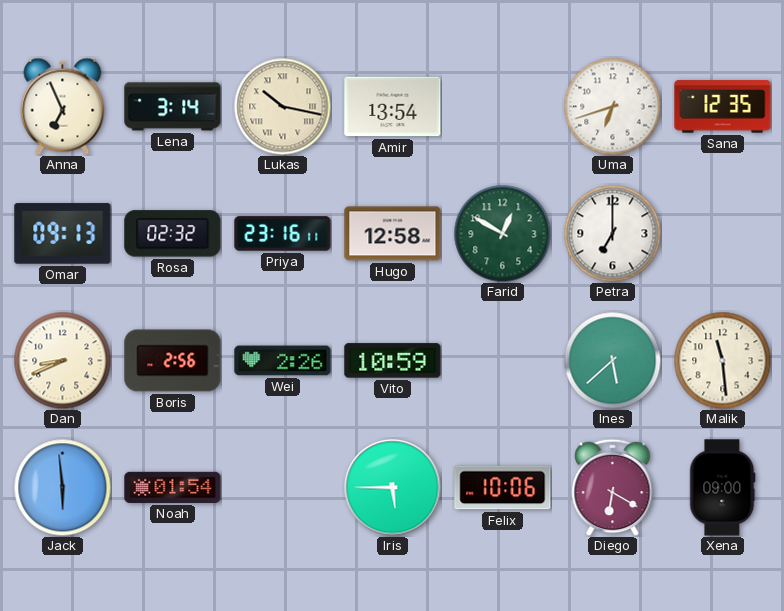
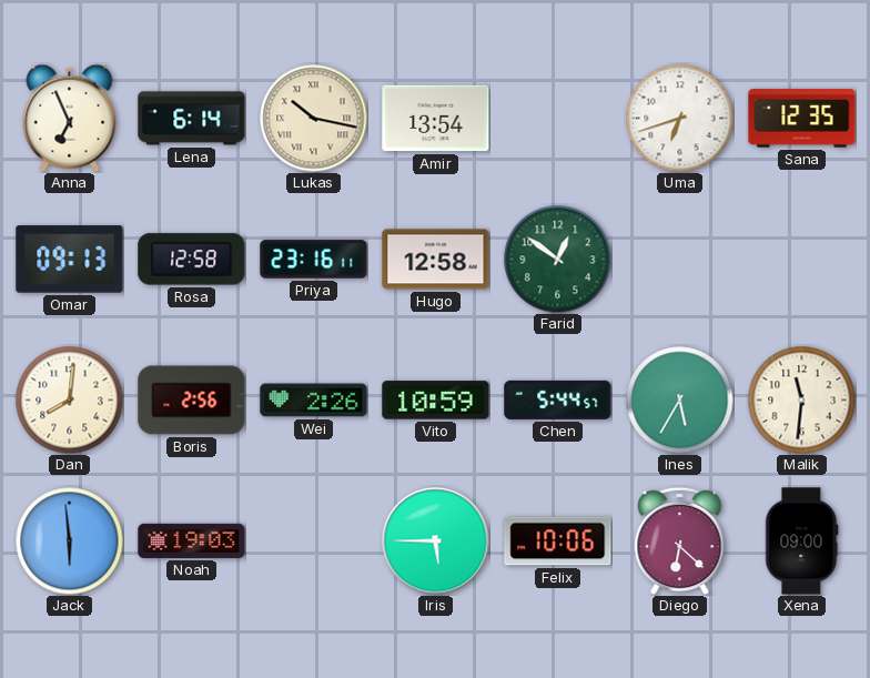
Lena: 3:14 -> 6:14
Rosa: 02:32 -> 12:58
Farid: 12:50 -> 12:51
Petra: 7:00 -> none
Dan: 8:41 -> 8:01
Chen: none -> 5:44
Ines: 5:38 -> 5:35
Malik: 11:29 -> 11:31
Noah: 01:54 -> 19:03
Diego: 6:20 -> 6:22
